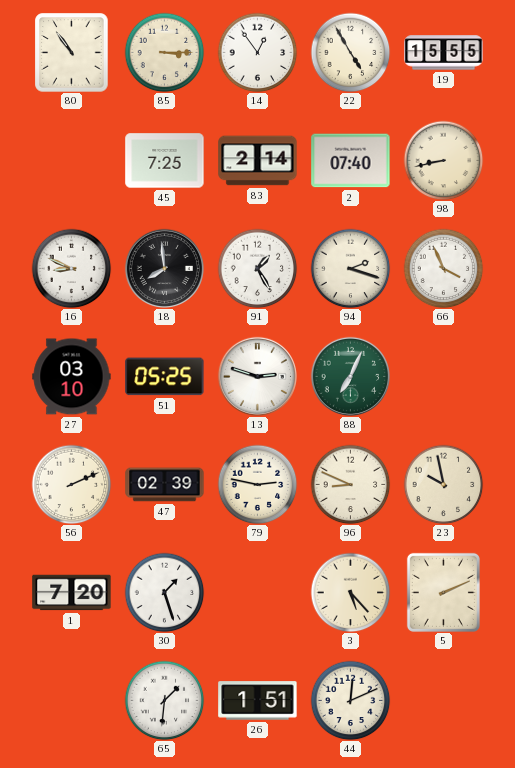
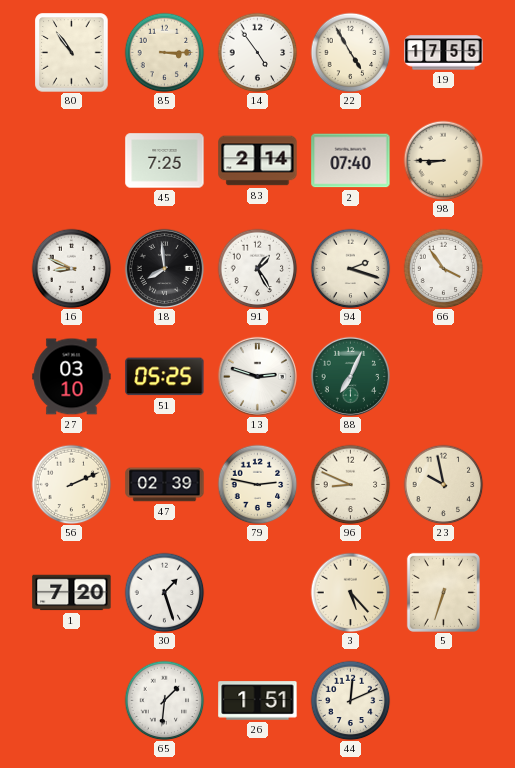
14: 12:54 -> 4:54
19: 15:55 -> 17:55
98: 8:43 -> 8:45
66: 3:56 -> 3:54
5: 2:11 -> 6:33
